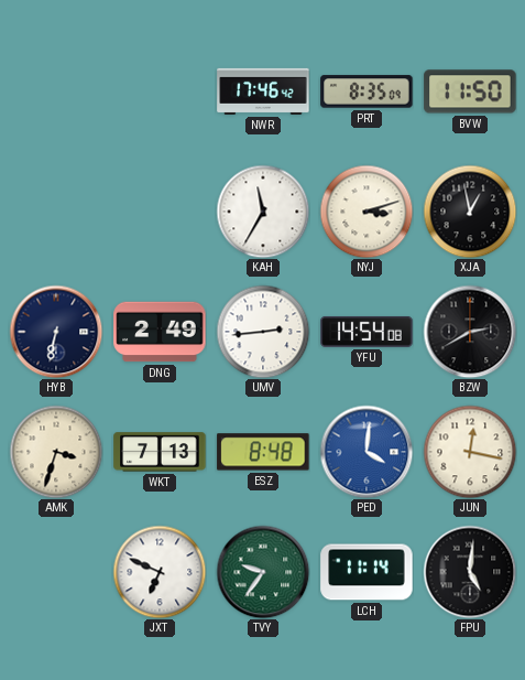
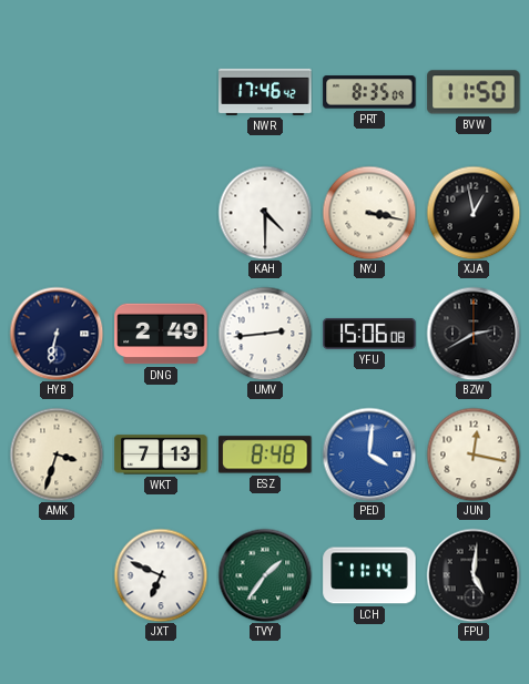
KAH: 11:35 -> 4:30
NYJ: 3:12 -> 3:17
YFU: 14:54 -> 15:06
TVY: 9:36 -> 1:36
